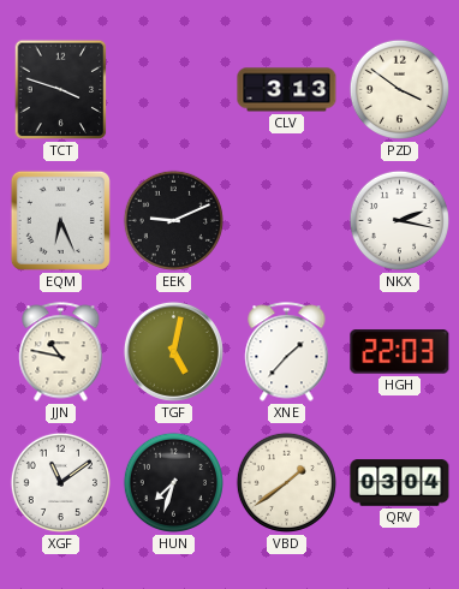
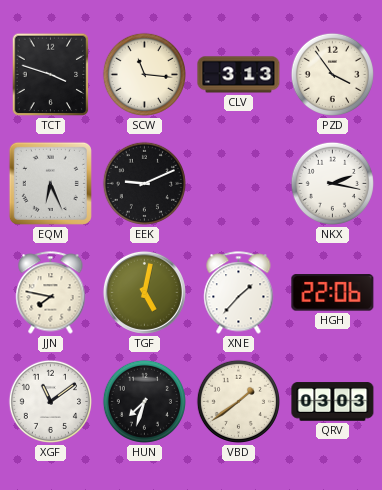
SCW: none -> 11:16
PZD: 3:51 -> 3:54
JJN: 10:47 -> 7:47
HGH: 22:03 -> 22:06
QRV: 03:04 -> 03:03
